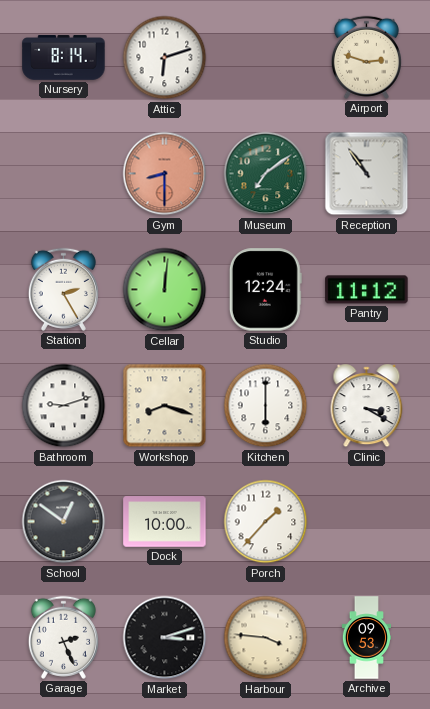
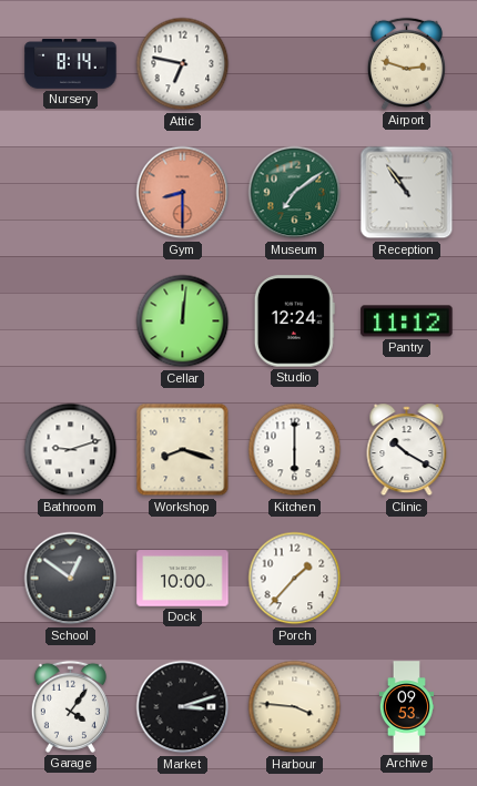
Attic: 6:12 -> 6:47
Station: 2:25 -> none
Clinic: 3:20 -> 10:20
Garage: 2:26 -> 4:06
